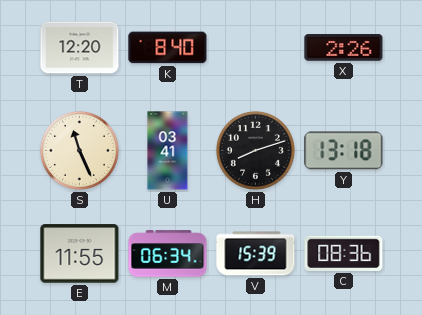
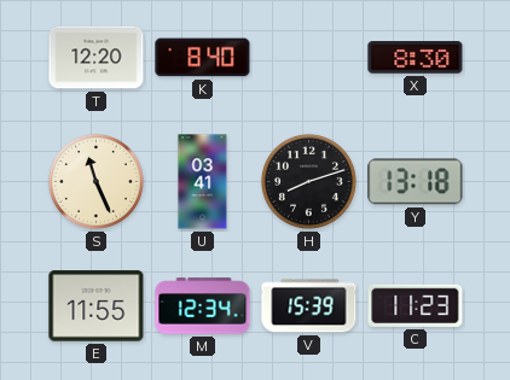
X: 2:26 -> 8:30
M: 06:34 -> 12:34
C: 08:36 -> 11:23
